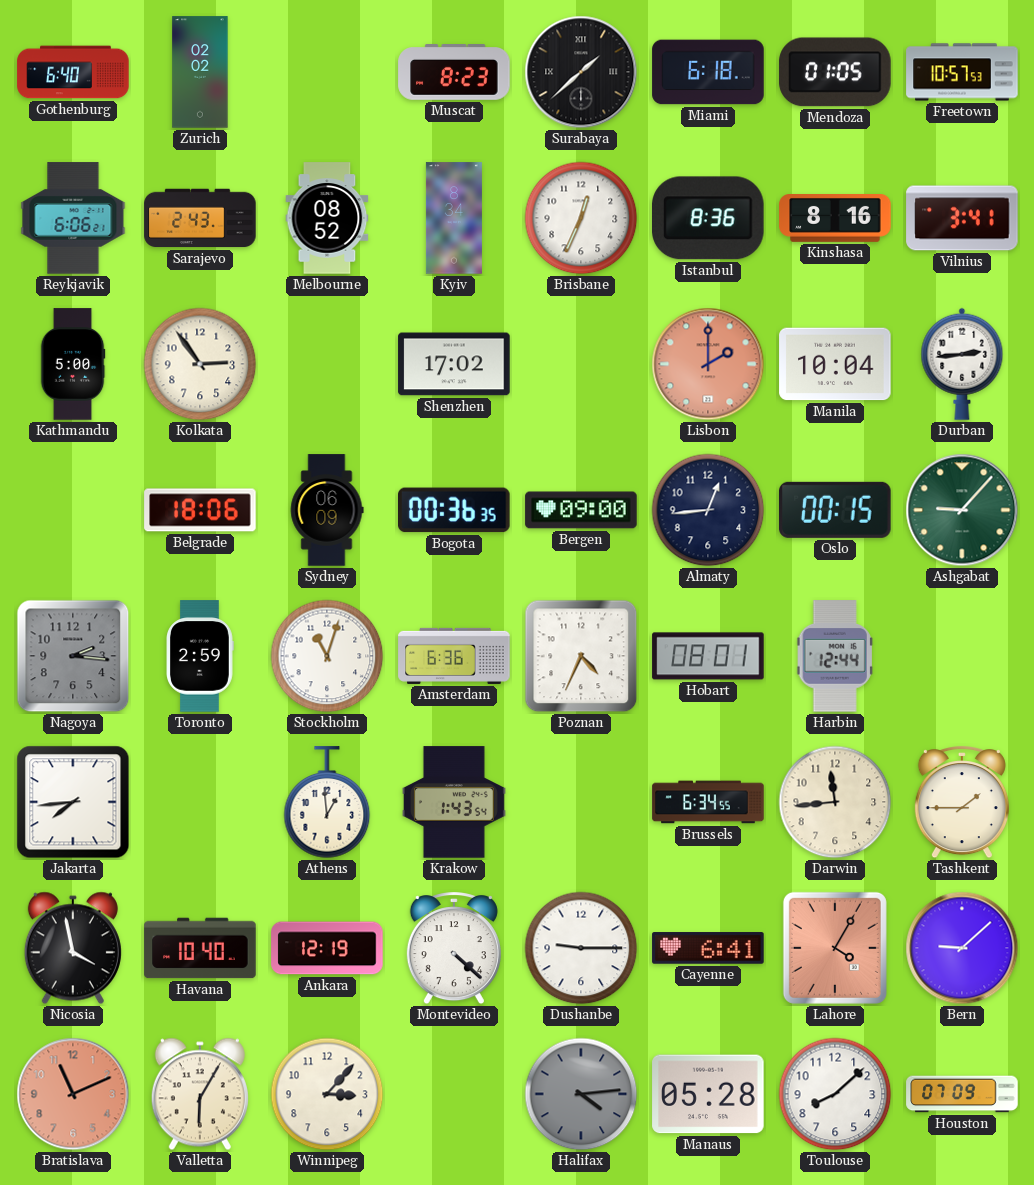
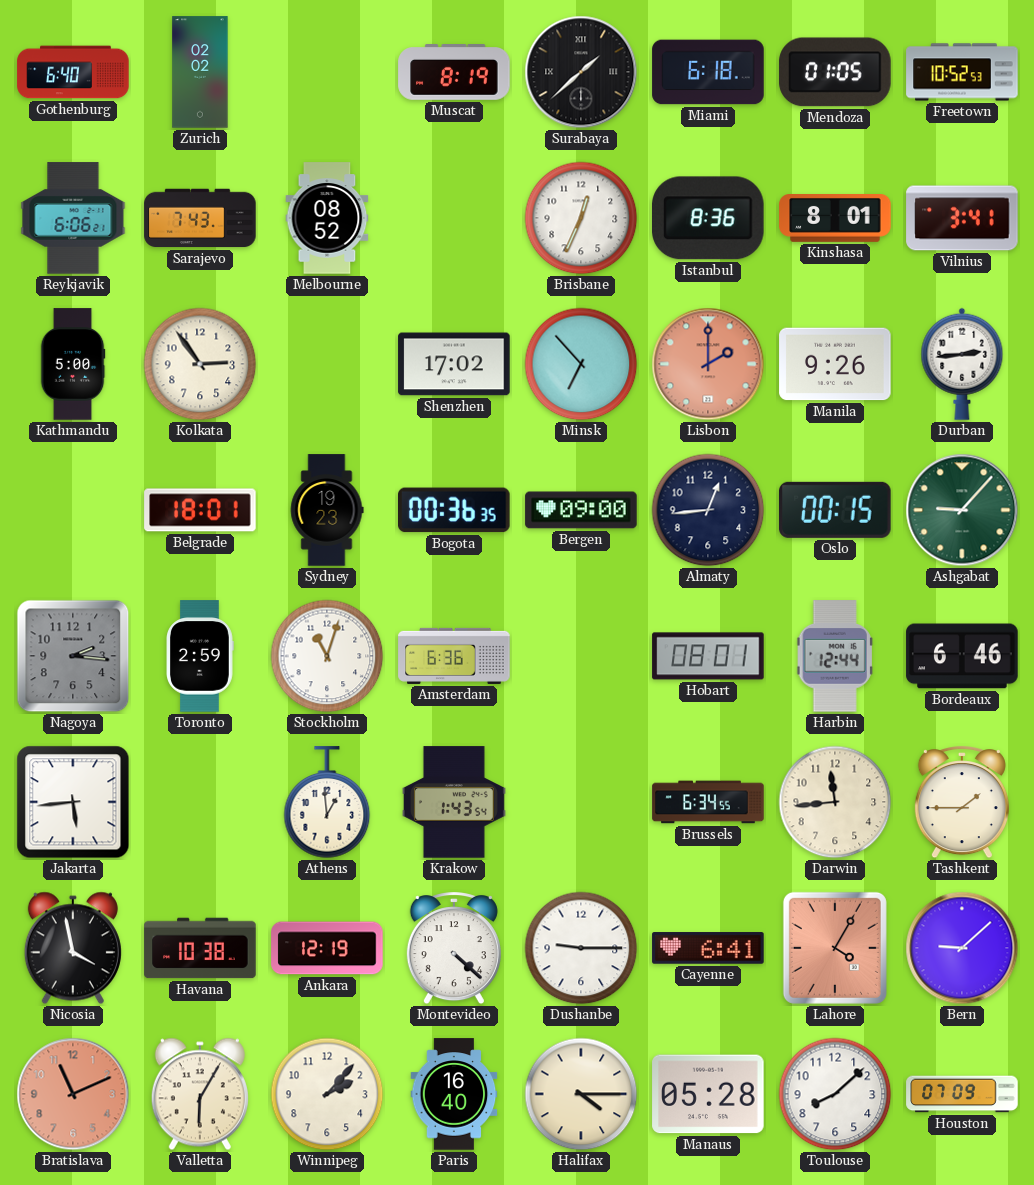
Muscat: 8:23 -> 8:19
Freetown: 10:57 -> 10:52
Sarajevo: 2:43 -> 7:43
Kyiv: 8:34 -> none
Kinshasa: 8:16 -> 8:01
Minsk: none -> 6:53
Manila: 10:04 -> 9:26
Belgrade: 18:06 -> 18:01
Sydney: 06:09 -> 19:23
Poznan: 4:34 -> none
Bordeaux: none -> 6:46
Jakarta: 7:44 -> 5:44
Havana: 10:40 -> 10:38
Winnipeg: 3:07 -> 2:07
Paris: none -> 16:40
Halifax: 4:14 -> 4:15
Halifax dial: grey -> cream
